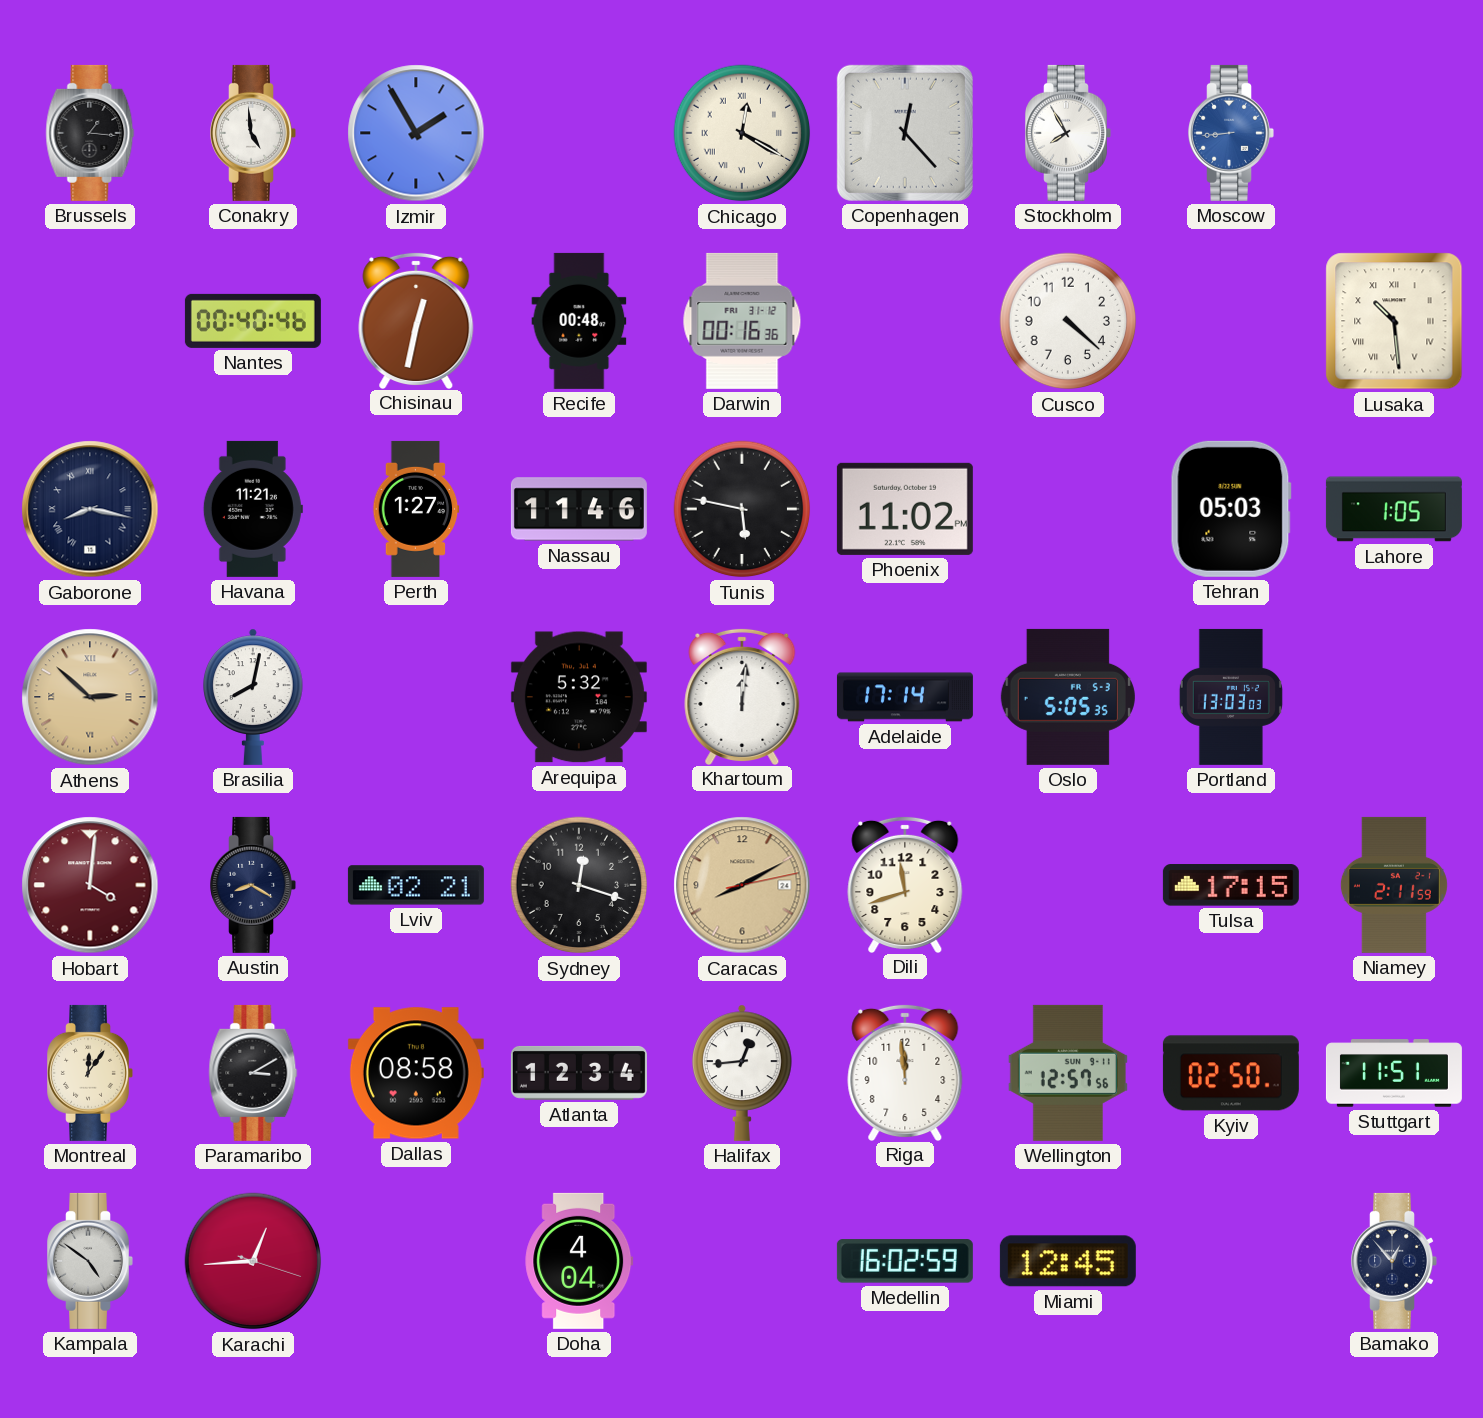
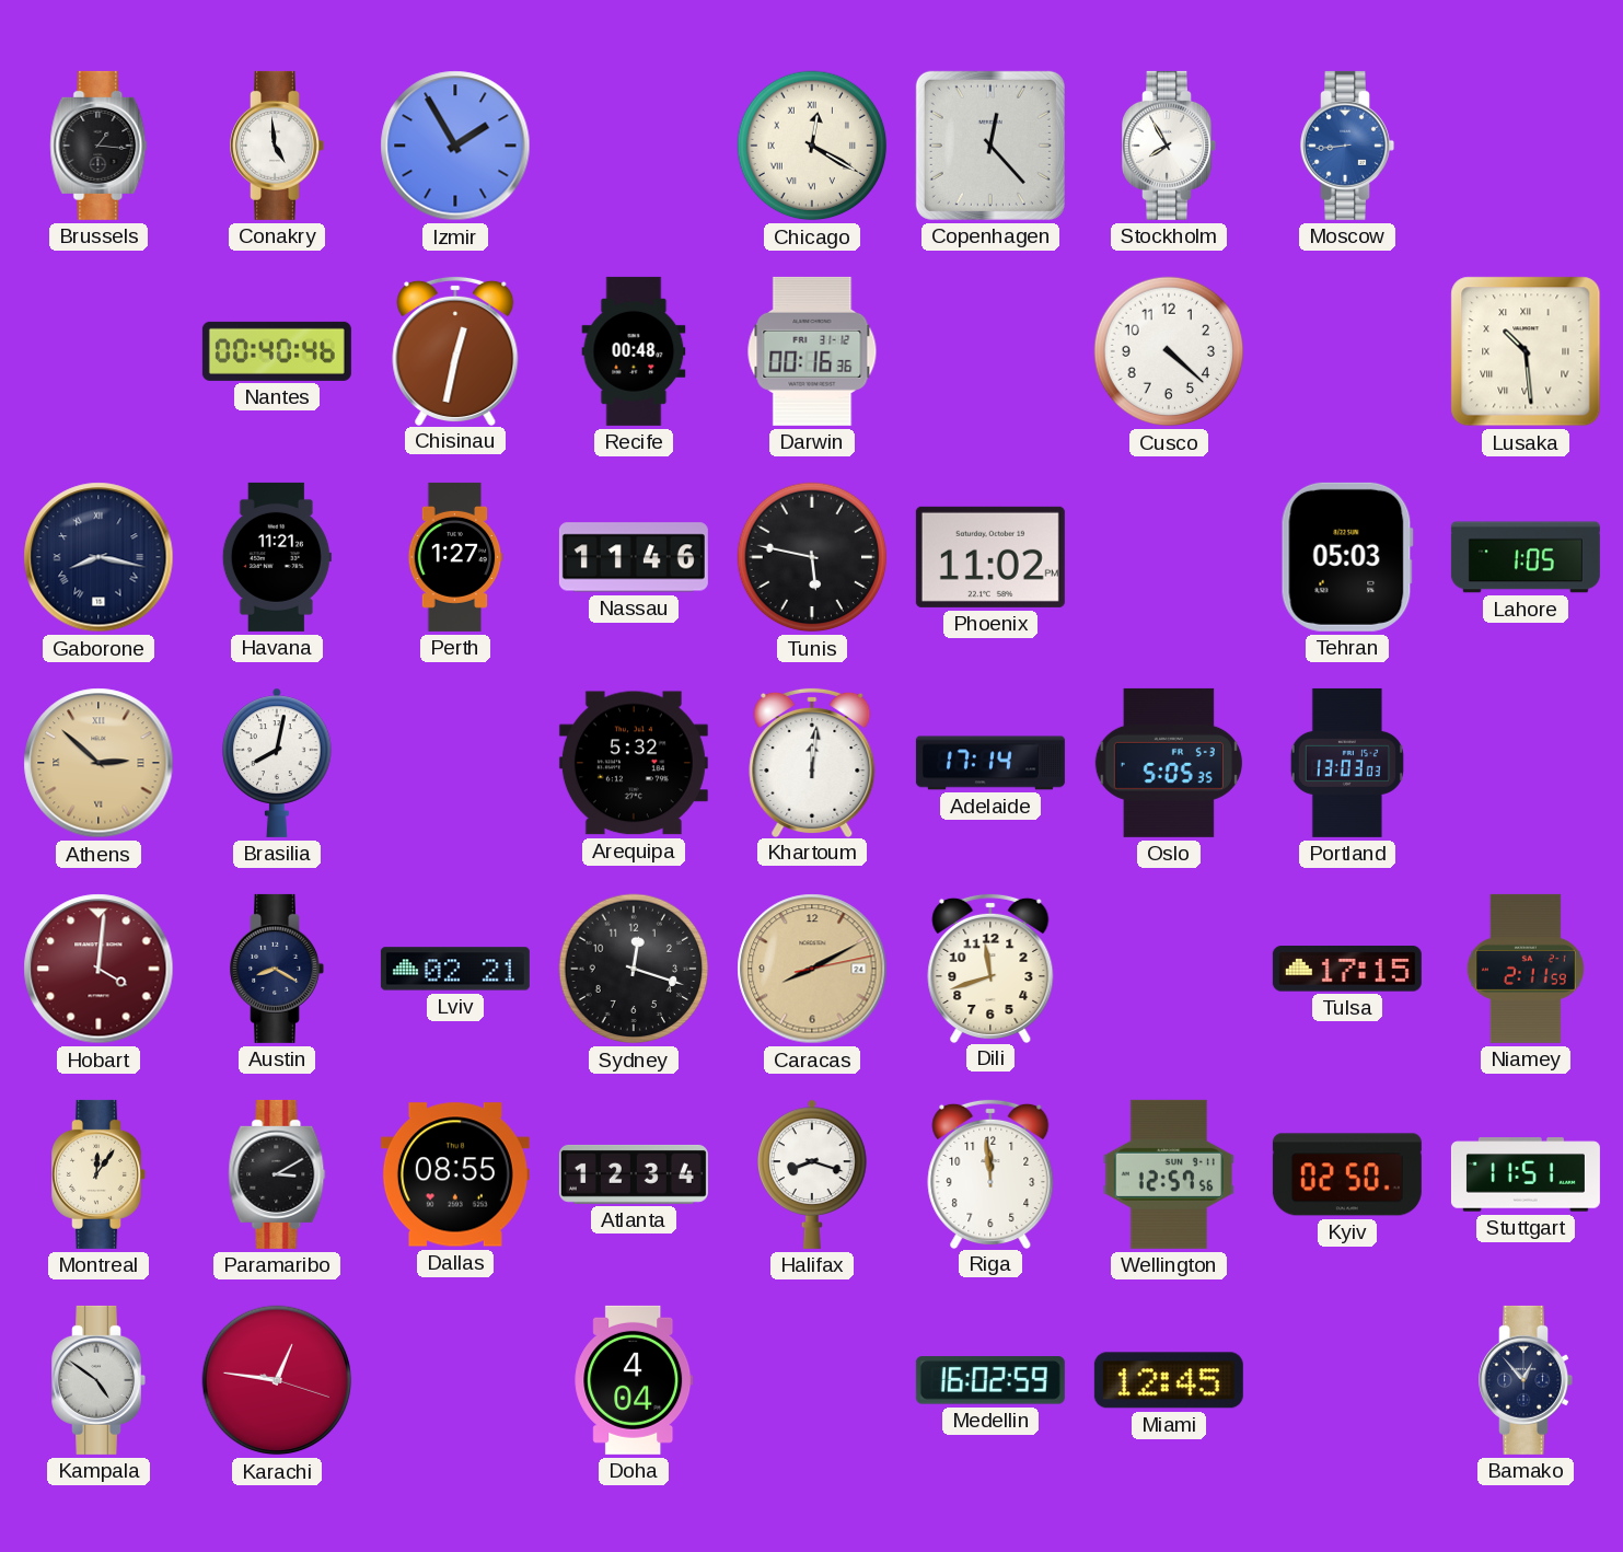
Dallas: 08:58 -> 08:55
Halifax: 12:44 -> 8:18
Karachi: 12:44 -> 12:46
